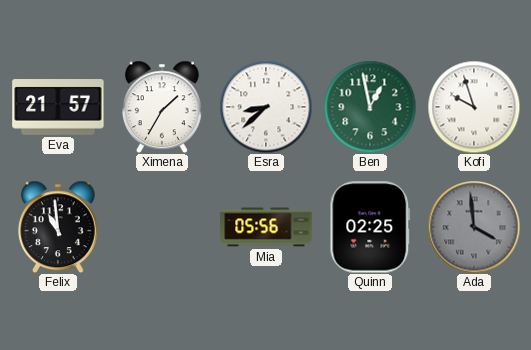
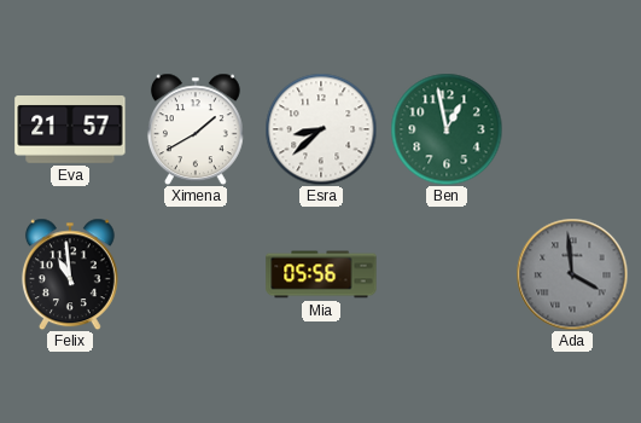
Ximena: 1:35 -> 1:40
Kofi: 9:57 -> none
Quinn: 02:25 -> none
